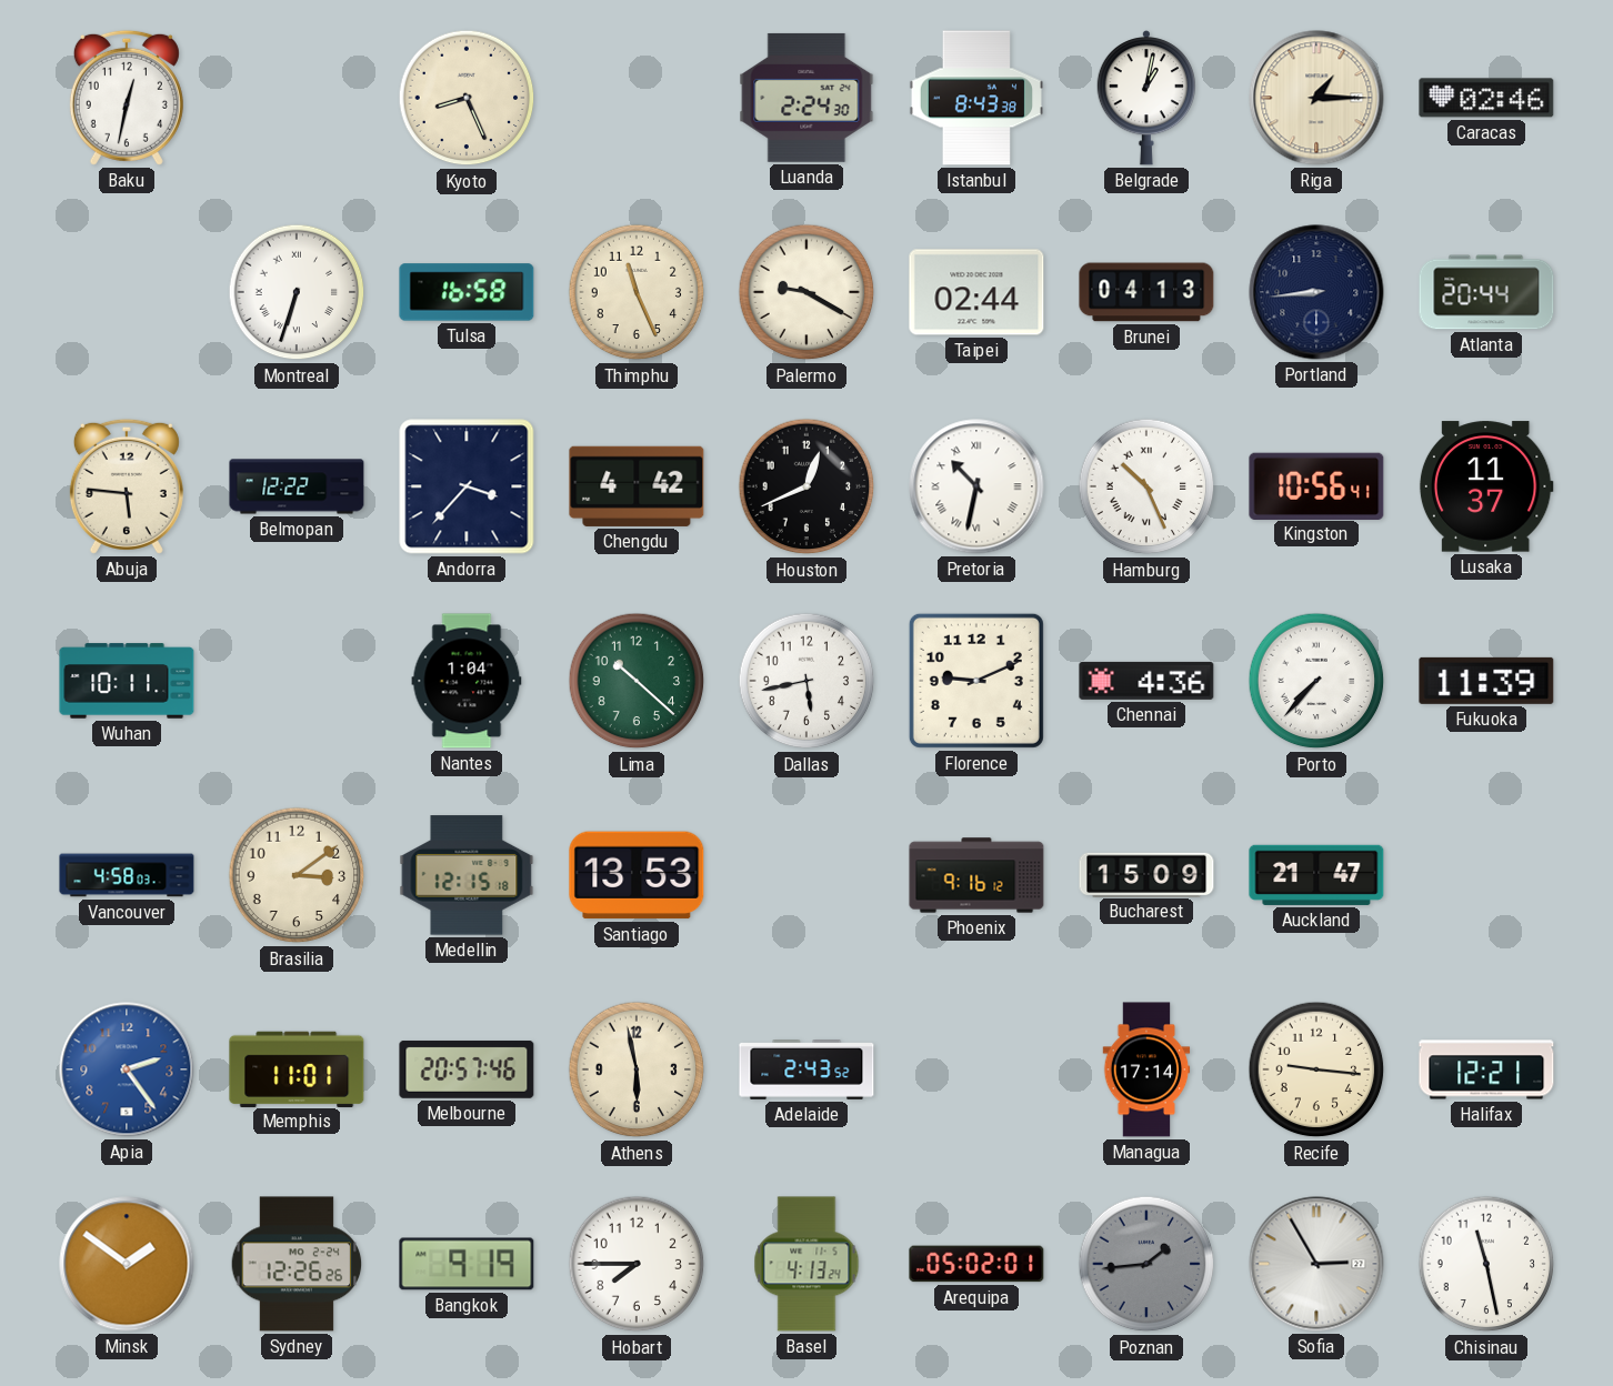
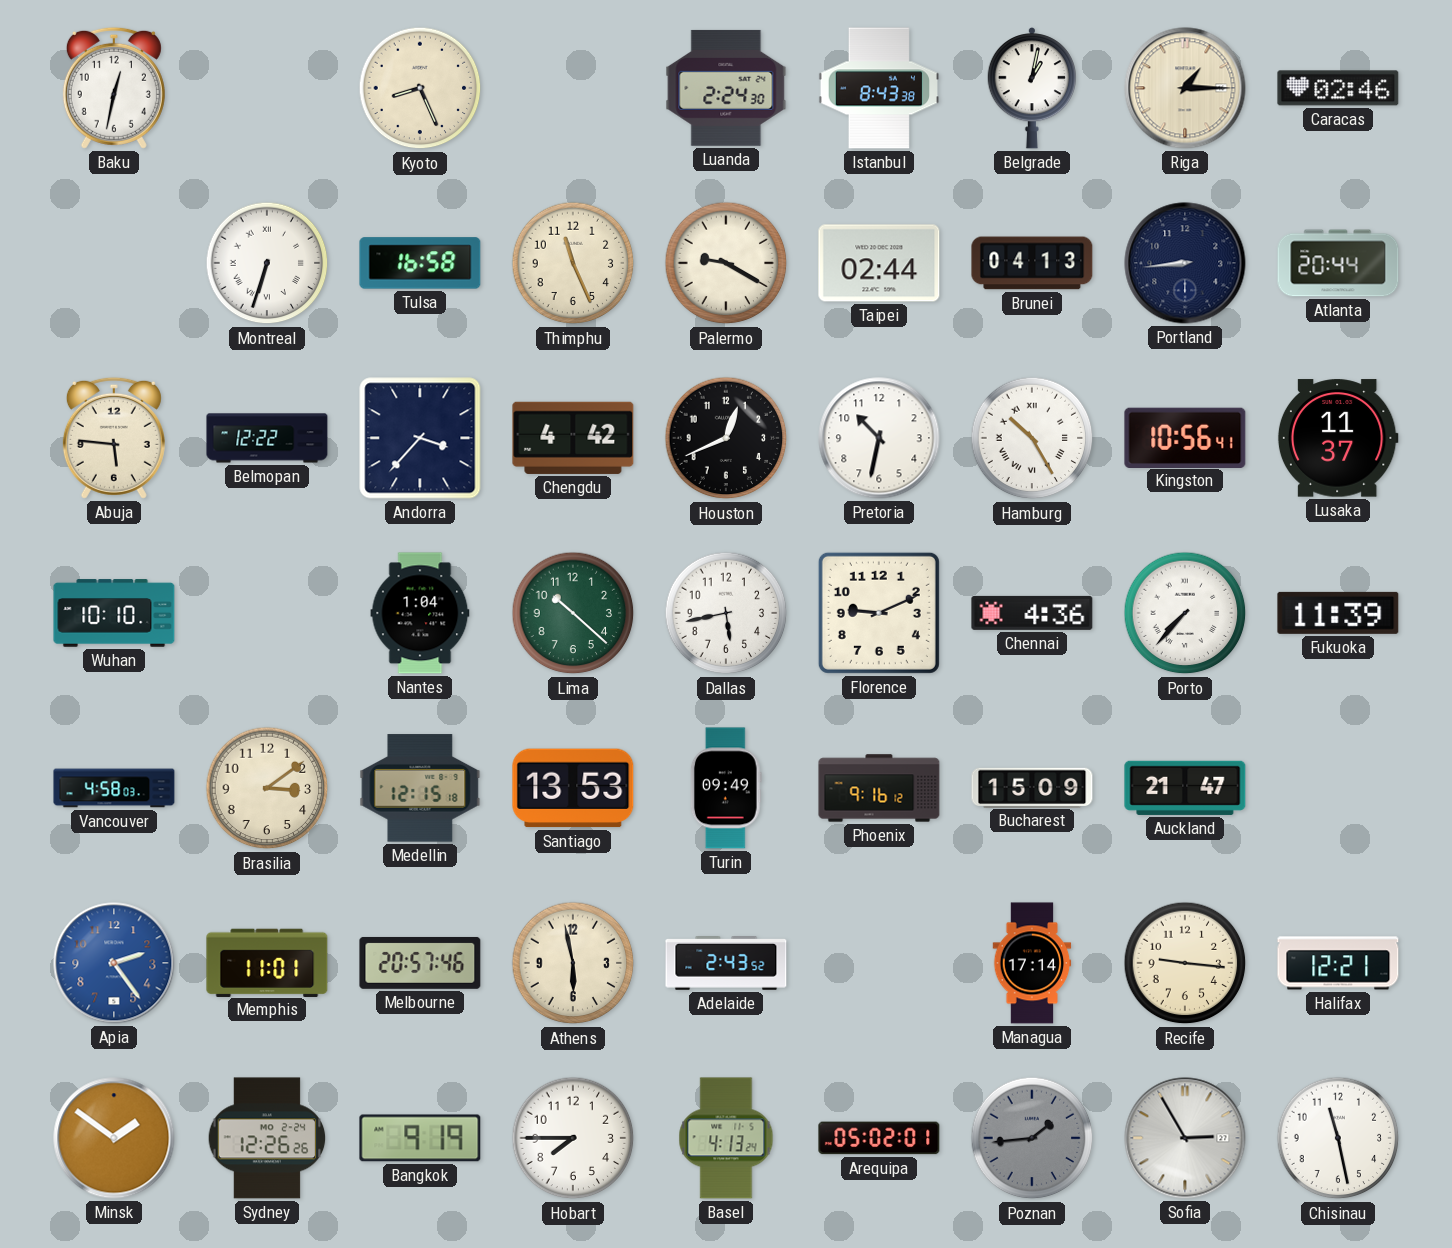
Pretoria numerals: Roman -> Arabic
Hamburg: 10:26 -> 10:25
Wuhan: 10:11 -> 10:10
Turin: none -> 09:49
